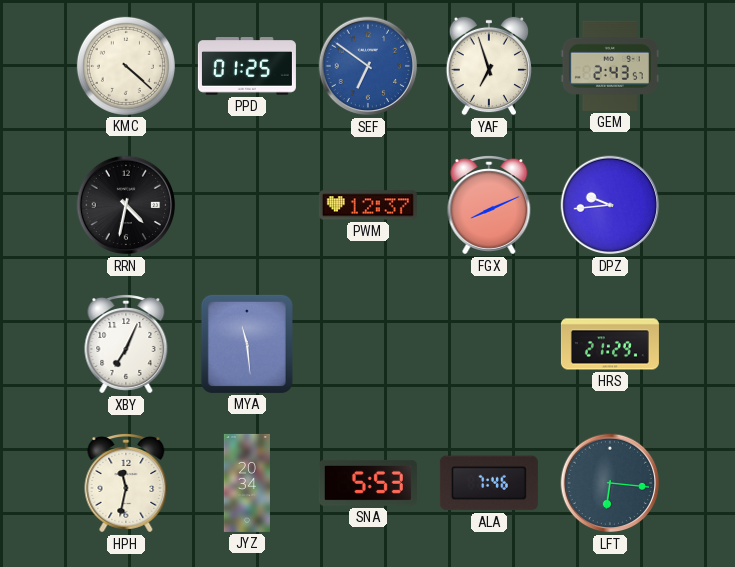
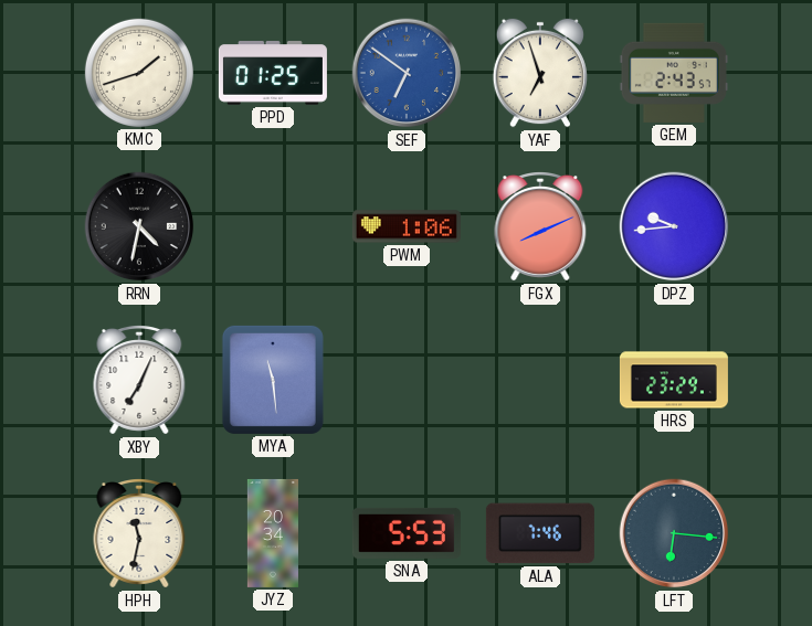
KMC: 4:22 -> 1:42
PWM: 12:37 -> 1:06
HRS: 21:29 -> 23:29
